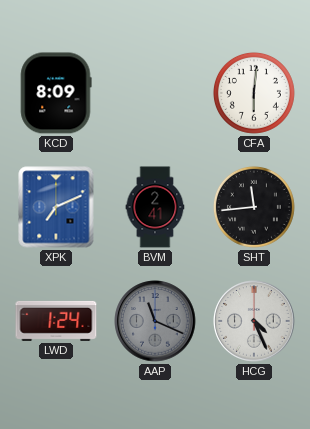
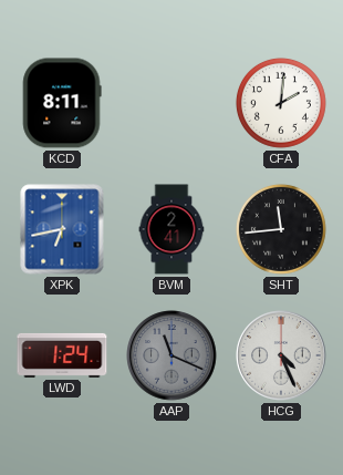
KCD: 8:09 -> 8:11
CFA: 6:01 -> 2:01
XPK: 7:11 -> 6:43
